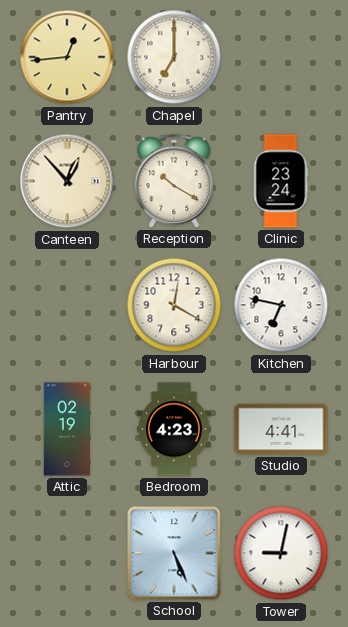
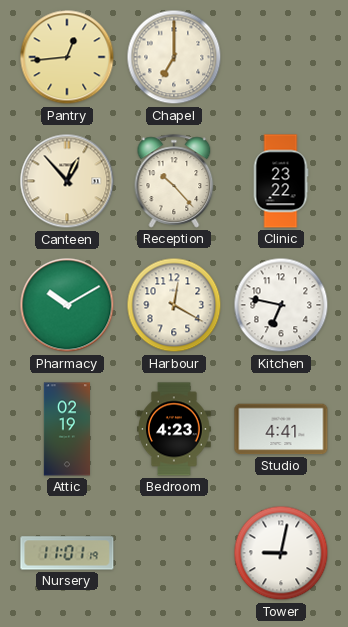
Reception: 10:20 -> 10:23
Clinic: 23:24 -> 23:22
Pharmacy: none -> 10:10
Nursery: none -> 11:01
School: 5:26 -> none
